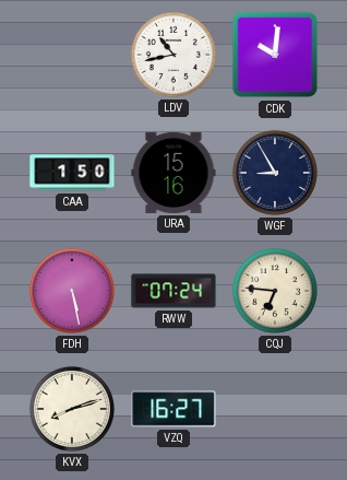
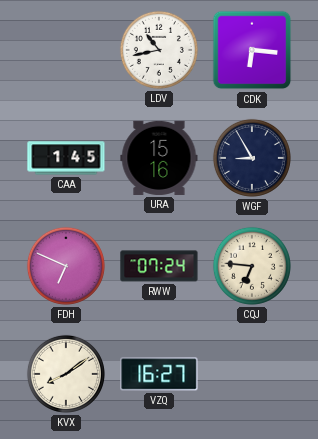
CDK: 10:01 -> 6:16
CAA: 1:50 -> 1:45
FDH: 5:28 -> 6:49
KVX: 8:12 -> 8:09
